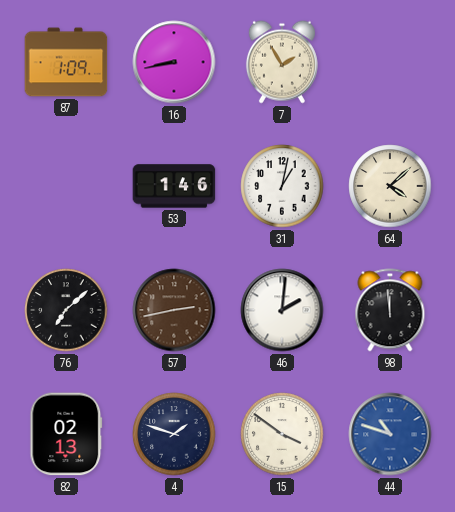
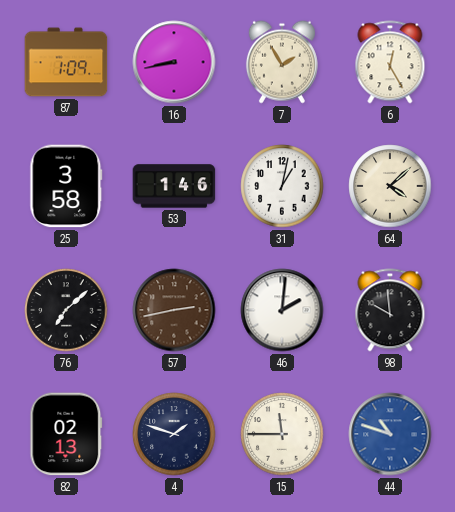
6: none -> 12:25
25: none -> 3:58
98: 11:59 -> 9:59
15: 3:51 -> 11:45
